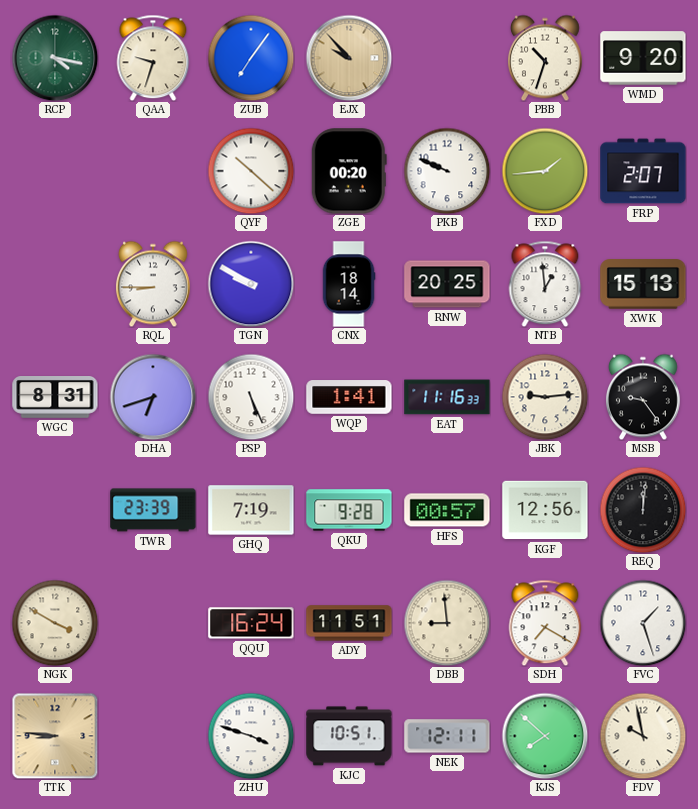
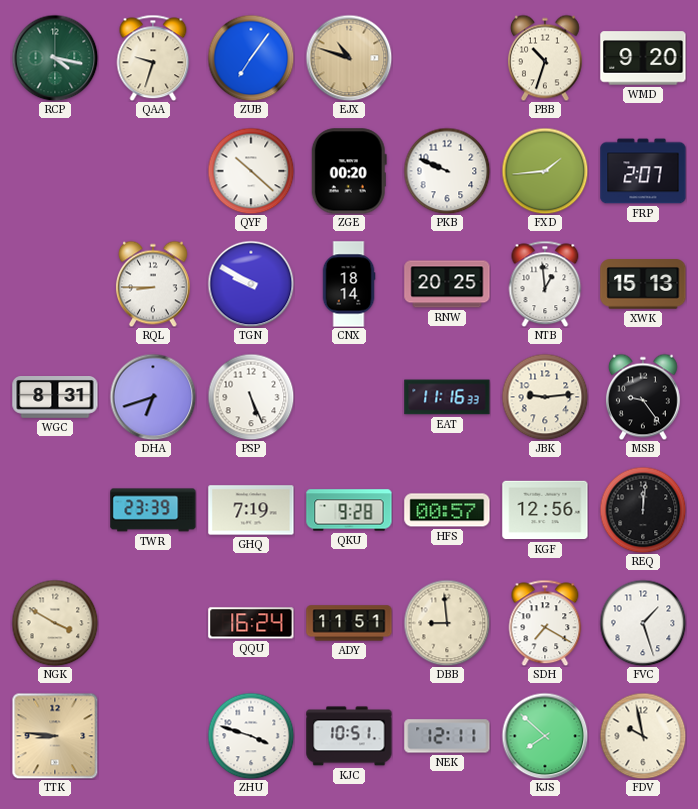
EJX: 9:53 -> 10:48
WQP: 1:41 -> none
